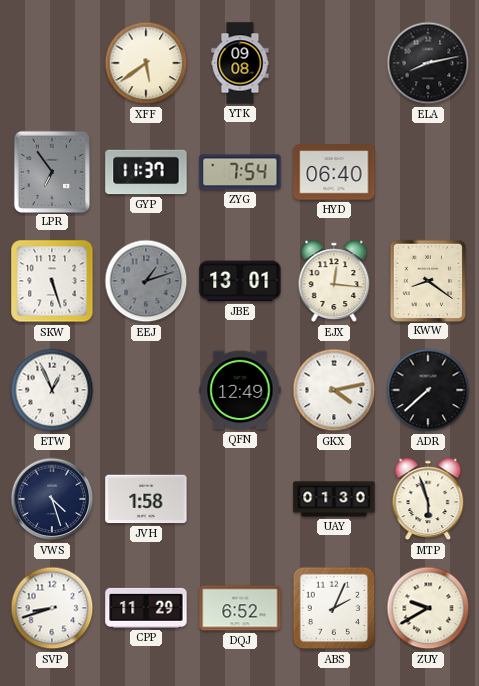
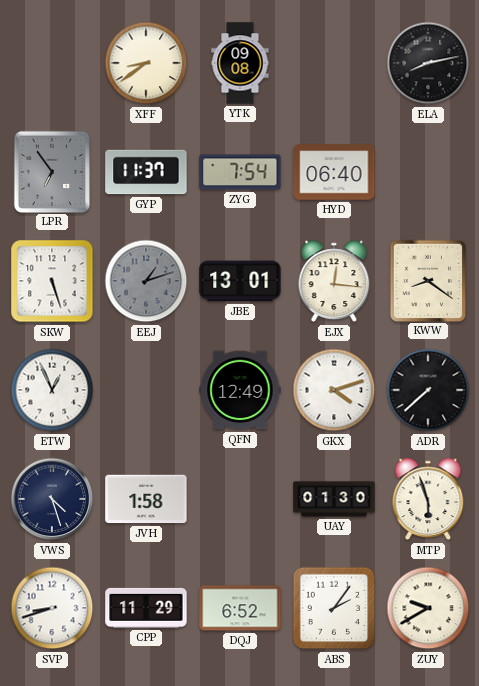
XFF: 5:39 -> 8:39
GKX: 4:13 -> 4:12
ABS: 2:04 -> 2:06
